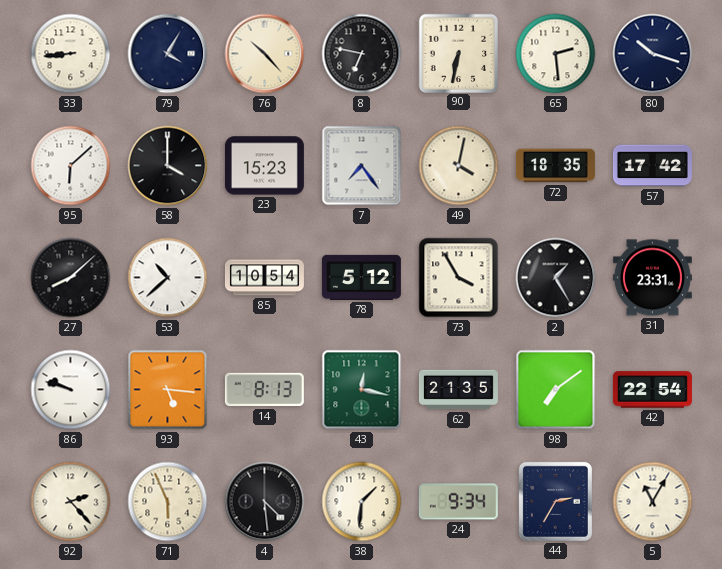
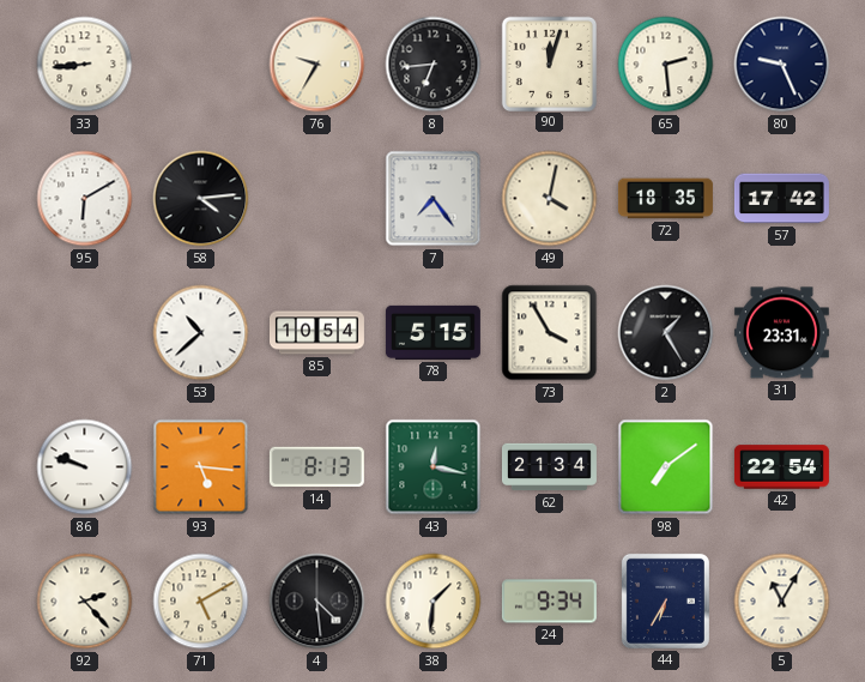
79: 4:05 -> none
76: 10:23 -> 9:35
8: 6:47 -> 6:44
90: 6:32 -> 12:03
80: 10:18 -> 9:26
95: 6:08 -> 6:10
58: 4:00 -> 4:14
23: 15:23 -> none
27: 8:08 -> none
78: 5:12 -> 5:15
62: 21:35 -> 21:34
71: 5:56 -> 5:10
44: 2:35 -> 6:35
